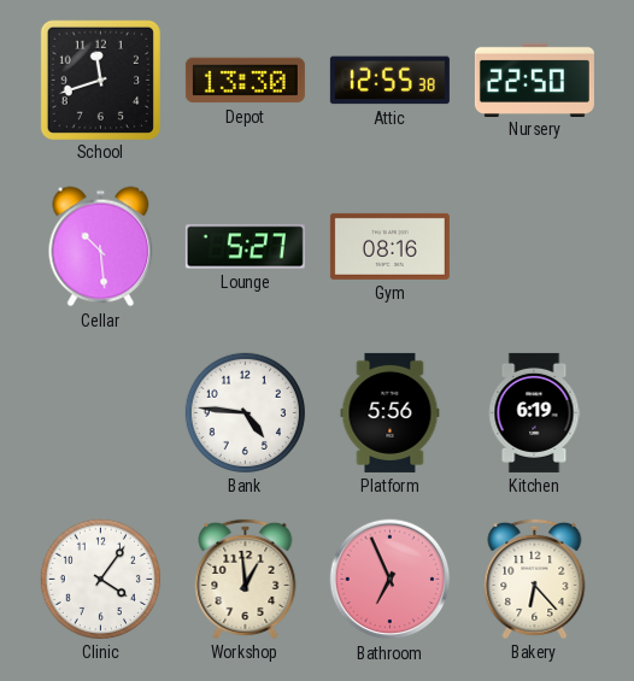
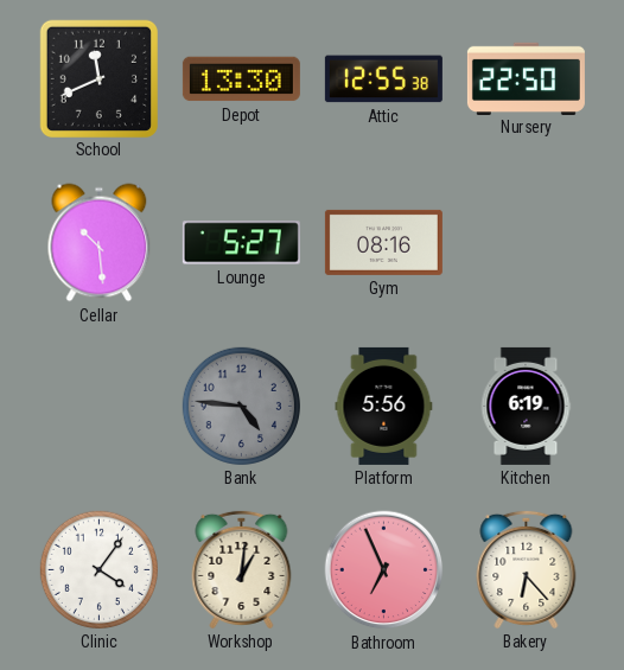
School: 11:42 -> 11:41
Bank dial: white -> grey
Workshop: 12:59 -> 1:01
